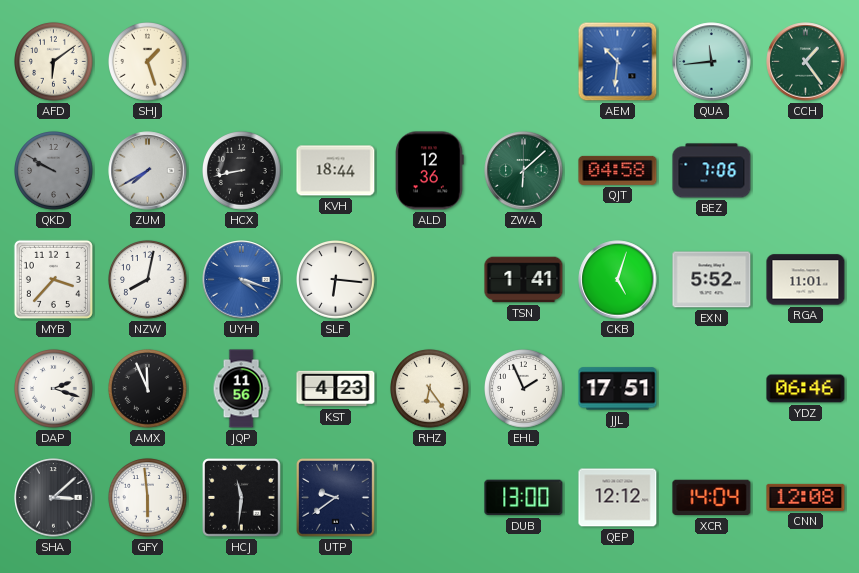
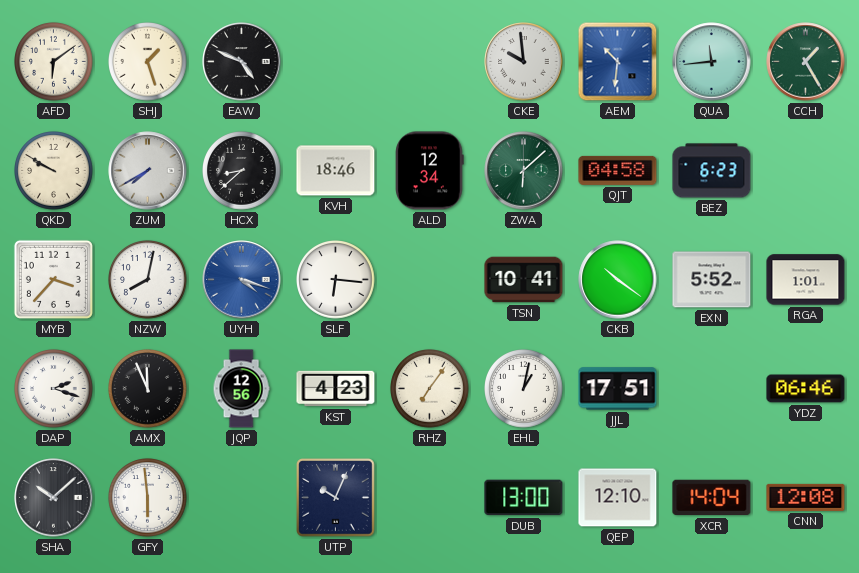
EAW: none -> 4:49
CKE: none -> 9:59
CCH: 1:24 -> 1:25
QKD dial: grey -> cream
HCX: 8:43 -> 8:38
KVH: 18:44 -> 18:46
ALD: 12:36 -> 12:34
BEZ: 7:06 -> 6:23
TSN: 1:41 -> 10:41
CKB: 5:03 -> 10:21
RGA: 11:01 -> 1:01
JQP: 11:56 -> 12:56
RHZ: 6:24 -> 7:06
EHL: 1:56 -> 1:02
SHA: 3:08 -> 10:08
HCJ: 11:31 -> none
UTP: 9:39 -> 10:04
QEP: 12:12 -> 12:10
